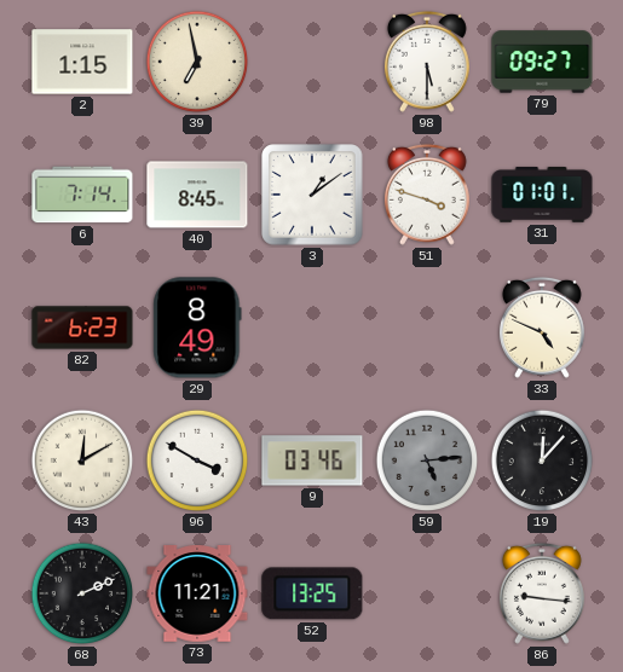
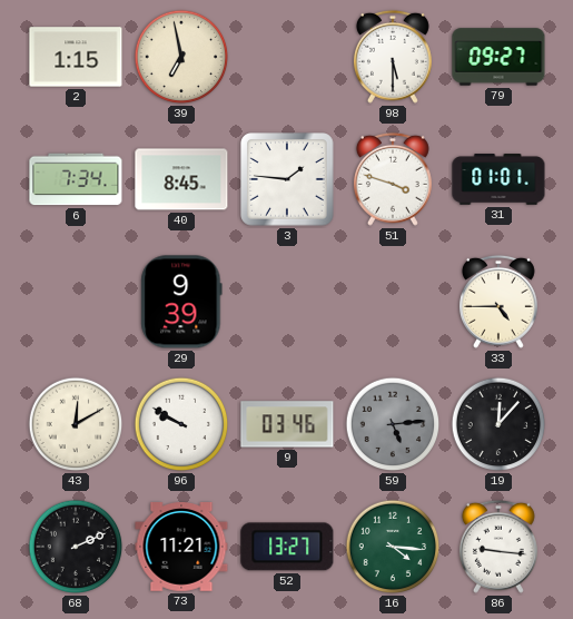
6: 7:14 -> 7:34
3: 1:09 -> 1:46
82: 6:23 -> none
29: 8:49 -> 9:39
33: 4:49 -> 4:45
96: 3:50 -> 9:50
52: 13:25 -> 13:27
16: none -> 4:16
